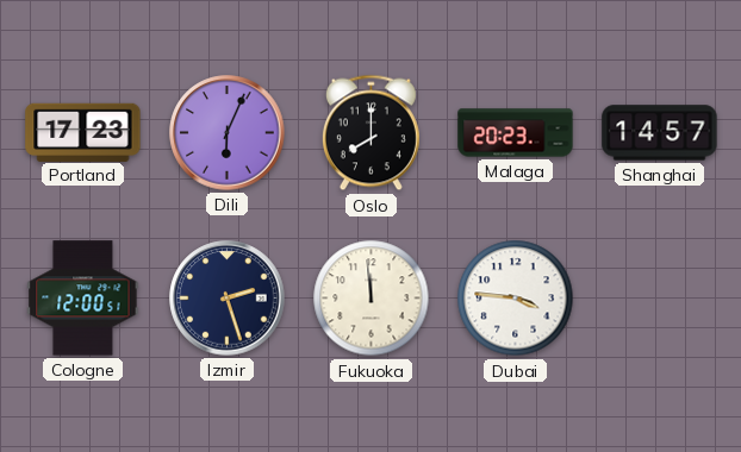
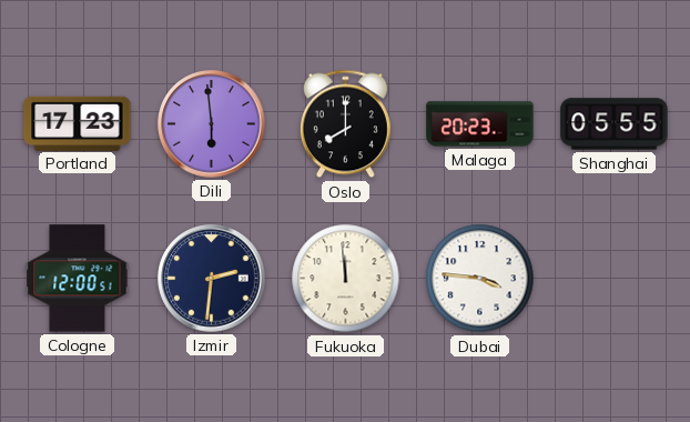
Dili: 6:04 -> 5:59
Shanghai: 14:57 -> 05:55
Izmir: 2:27 -> 2:31
